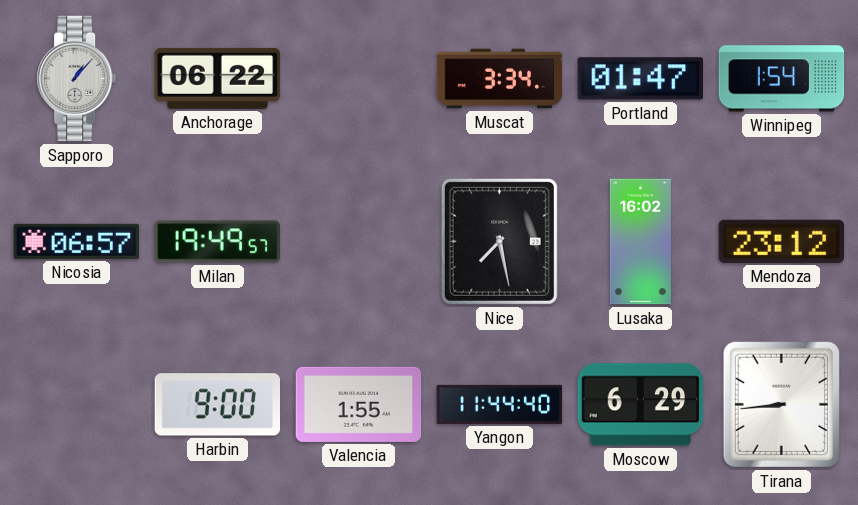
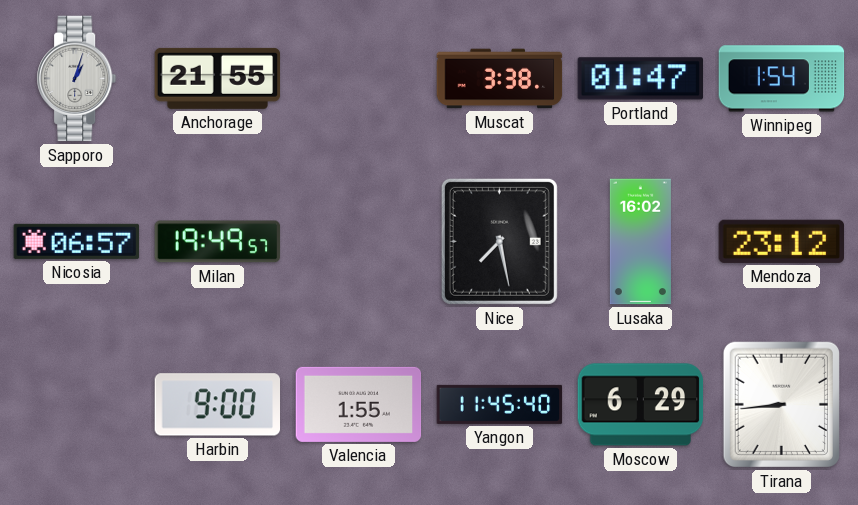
Sapporo: 1:07 -> 1:03
Anchorage: 06:22 -> 21:55
Muscat: 3:34 -> 3:38
Yangon: 11:44 -> 11:45
